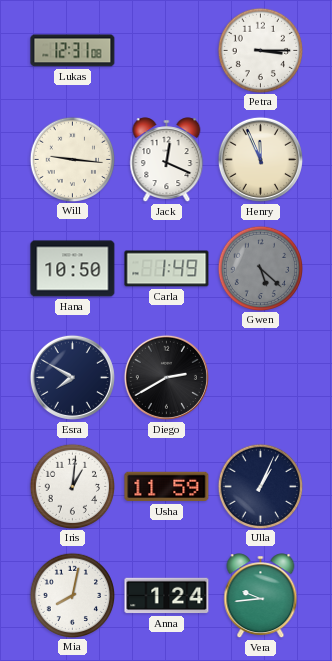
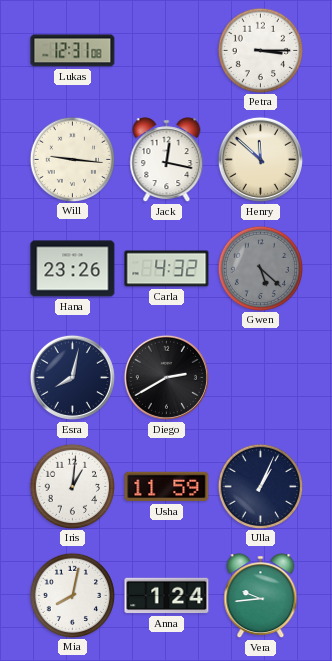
Jack: 12:19 -> 12:17
Henry: 11:56 -> 11:52
Hana: 10:50 -> 23:26
Carla: 1:49 -> 4:32
Esra: 7:50 -> 8:02
